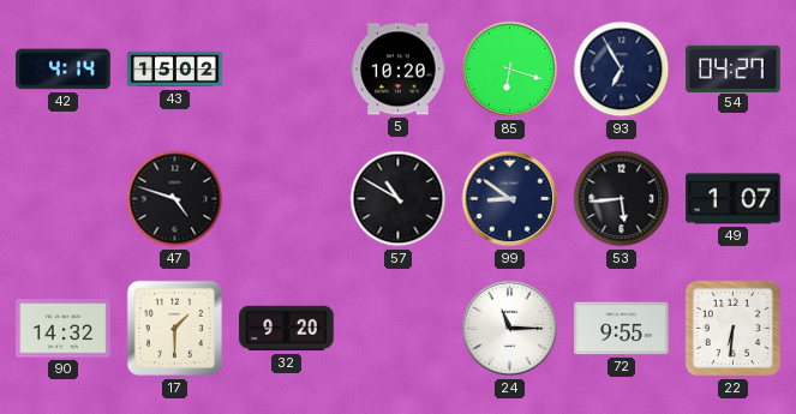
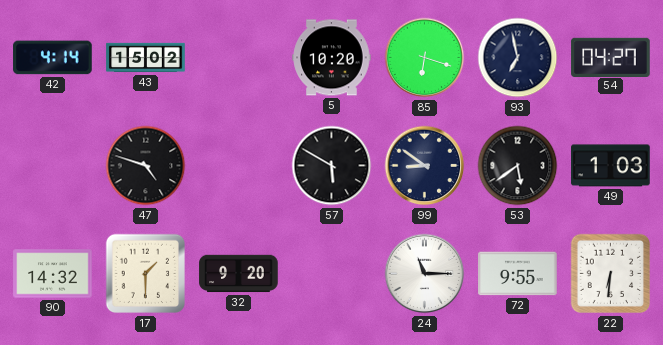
93: 6:55 -> 6:58
57: 10:50 -> 5:50
53: 5:44 -> 5:39
49: 1:07 -> 1:03
